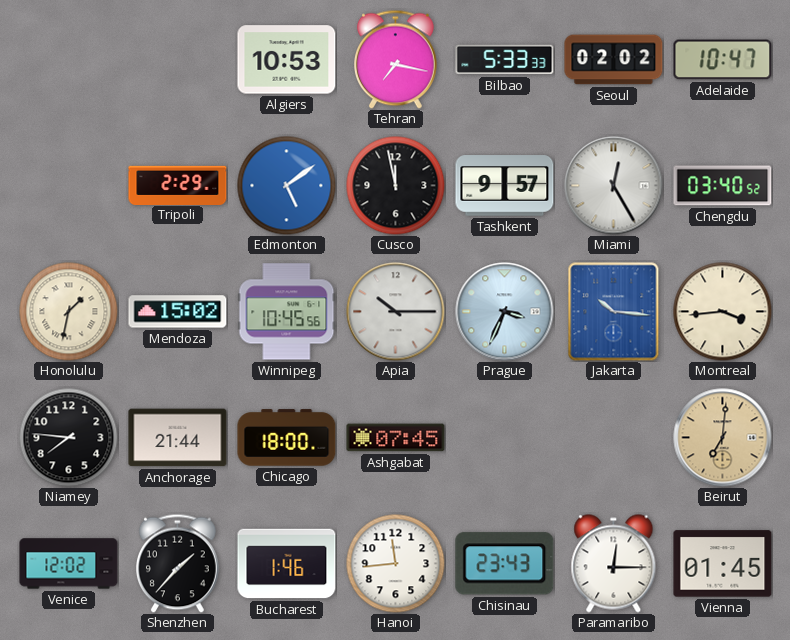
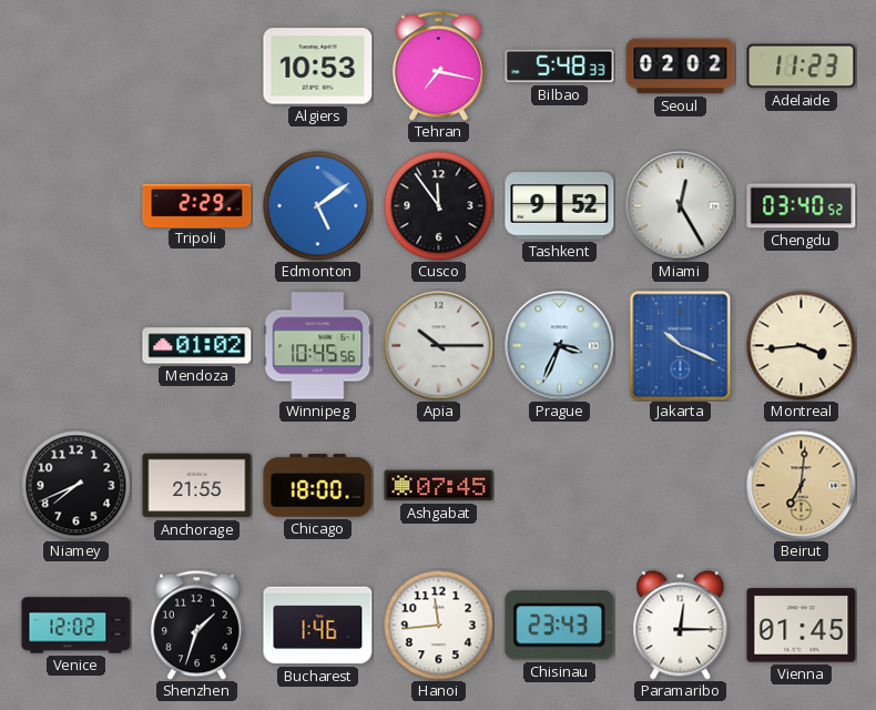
Bilbao: 5:33 -> 5:48
Adelaide: 10:47 -> 11:23
Cusco: 11:58 -> 11:54
Tashkent: 9:57 -> 9:52
Honolulu: 1:32 -> none
Mendoza: 15:02 -> 01:02
Jakarta: 10:16 -> 10:19
Niamey: 7:46 -> 7:41
Anchorage: 21:44 -> 21:55
Shenzhen: 1:37 -> 1:33
